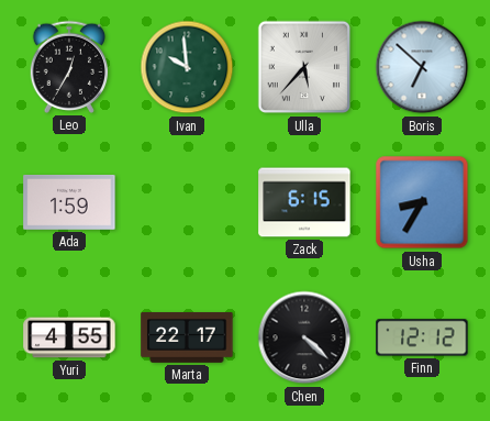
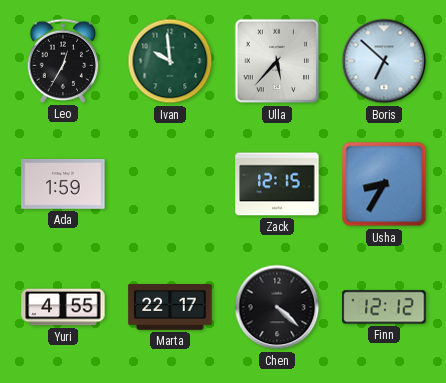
Zack: 6:15 -> 12:15
